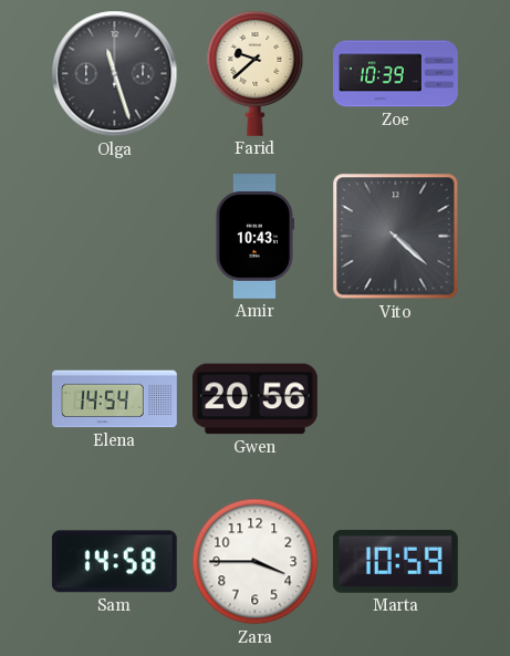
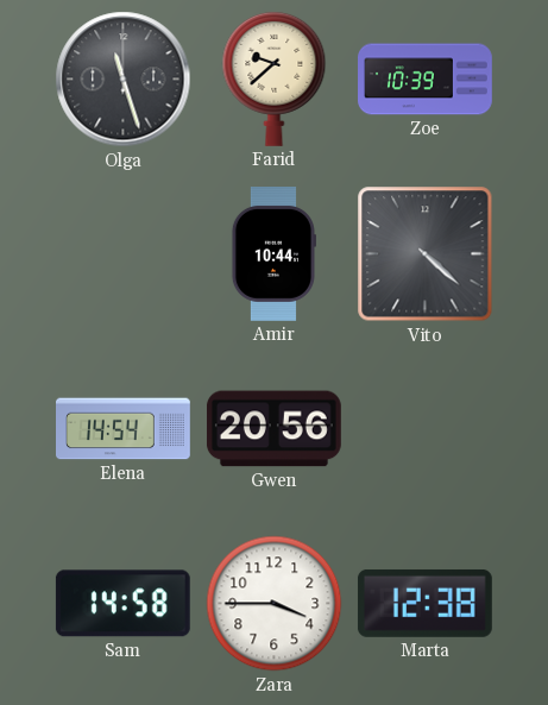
Amir: 10:43 -> 10:44
Marta: 10:59 -> 12:38
